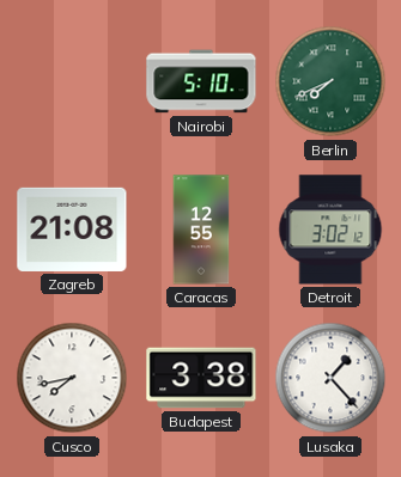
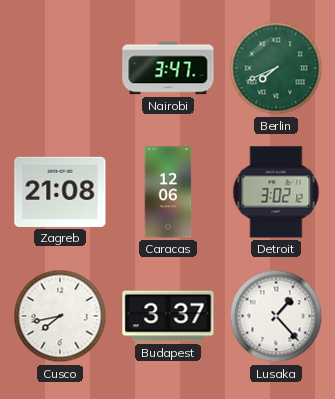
Nairobi: 5:10 -> 3:47
Caracas: 12:55 -> 12:06
Budapest: 3:38 -> 3:37
